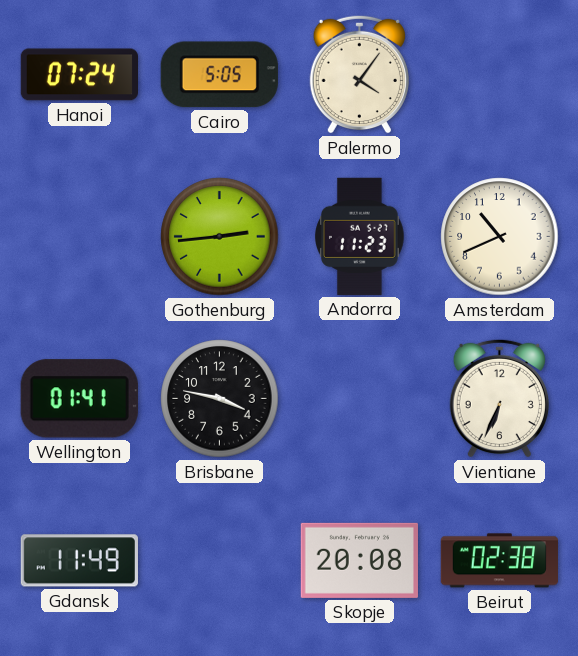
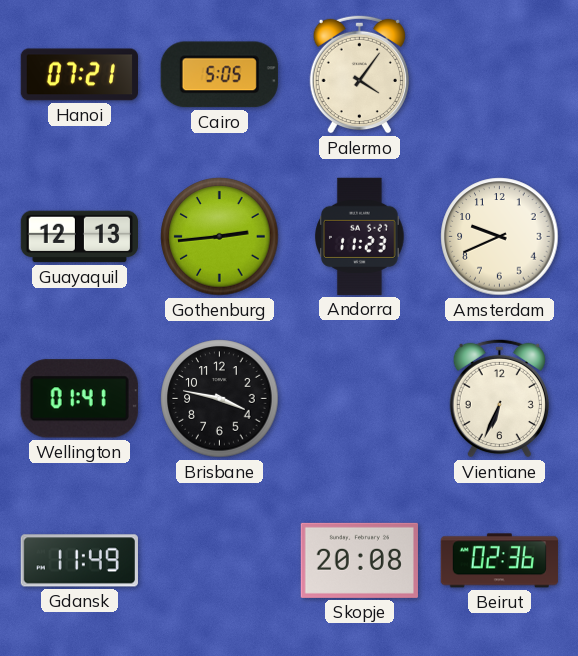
Hanoi: 07:24 -> 07:21
Guayaquil: none -> 12:13
Amsterdam: 10:41 -> 9:41
Beirut: 02:38 -> 02:36
